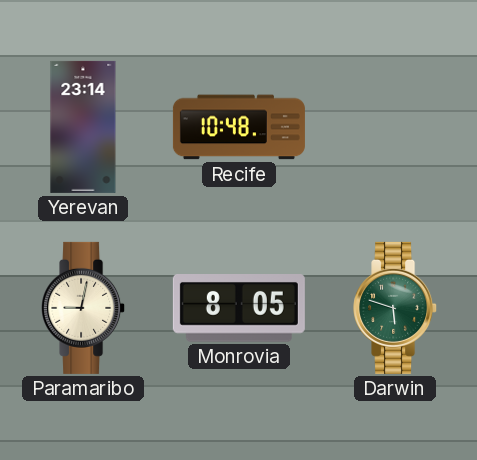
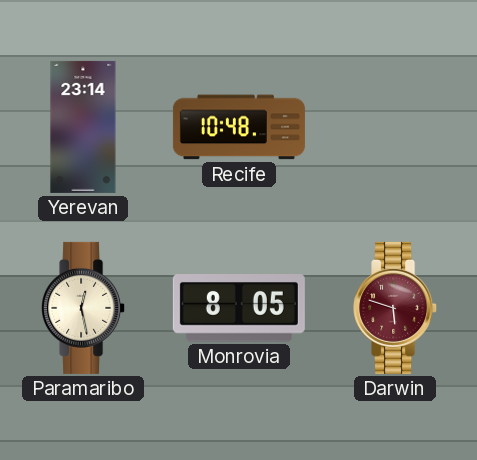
Paramaribo: 9:02 -> 12:28
Darwin dial: green -> burgundy
